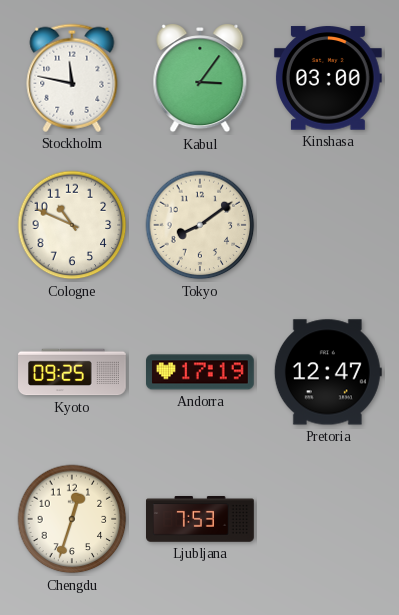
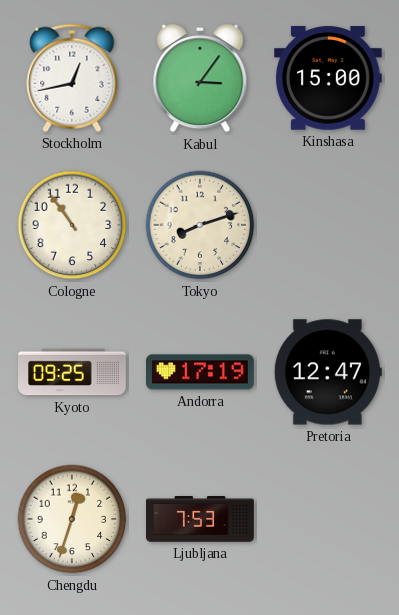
Stockholm: 11:47 -> 12:43
Kinshasa: 03:00 -> 15:00
Cologne: 10:49 -> 10:54
Tokyo: 8:09 -> 8:12
